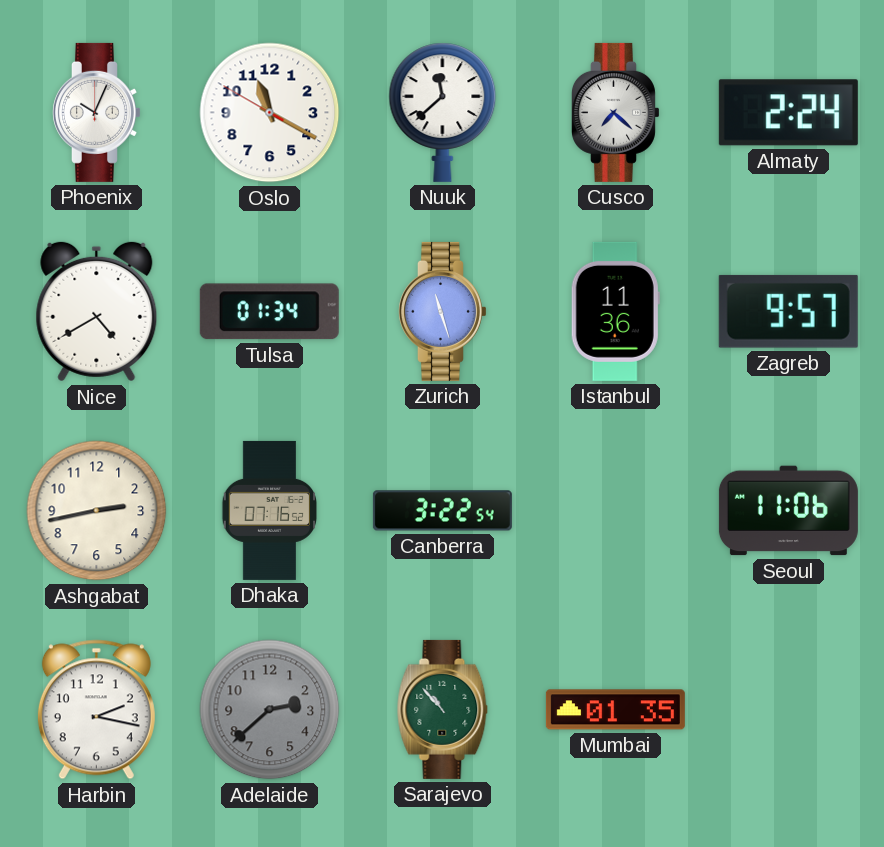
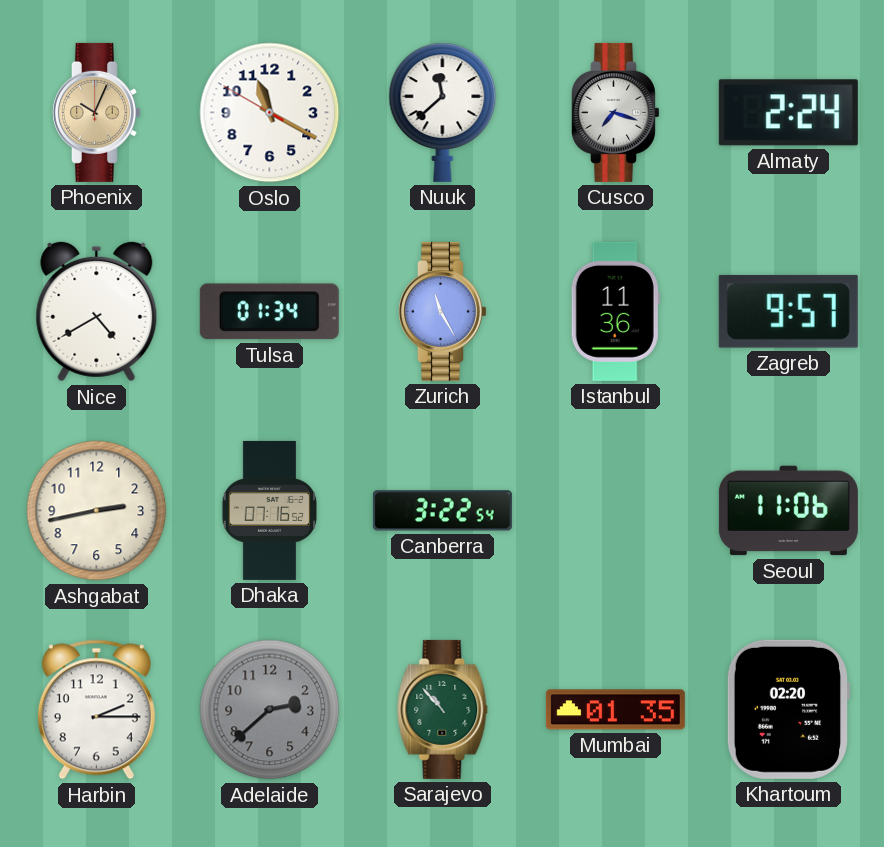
Phoenix dial: white -> champagne
Cusco: 7:22 -> 7:18
Zurich: 11:27 -> 11:25
Harbin: 2:17 -> 2:15
Khartoum: none -> 02:20
